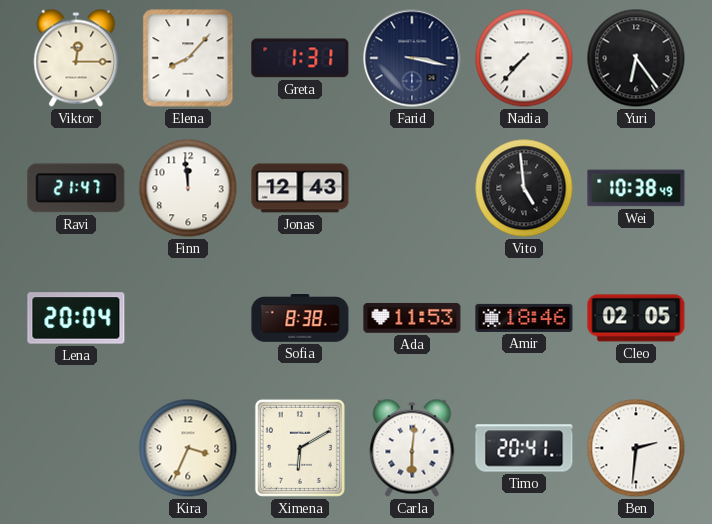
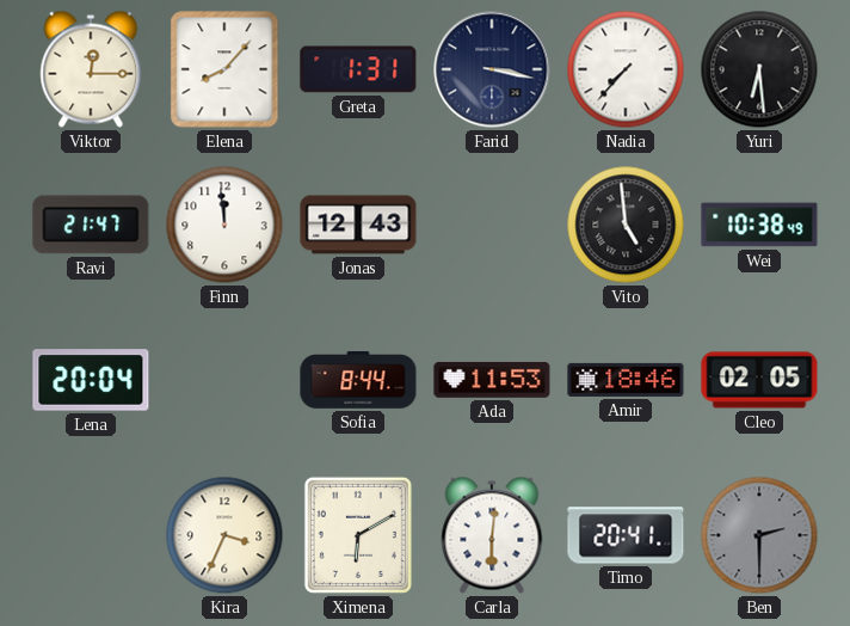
Yuri: 6:24 -> 6:29
Sofia: 8:38 -> 8:44
Ben: 2:31 -> 2:30
Ben dial: white -> grey
